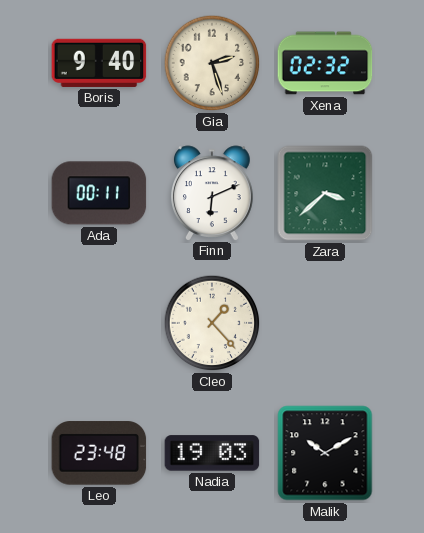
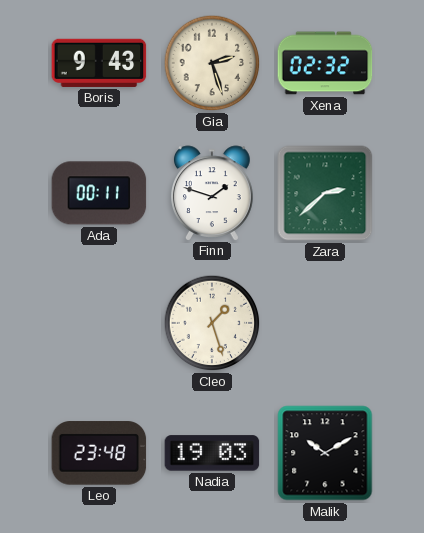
Boris: 9:40 -> 9:43
Finn: 6:11 -> 1:48
Zara: 3:38 -> 2:38
Cleo: 1:23 -> 1:27
